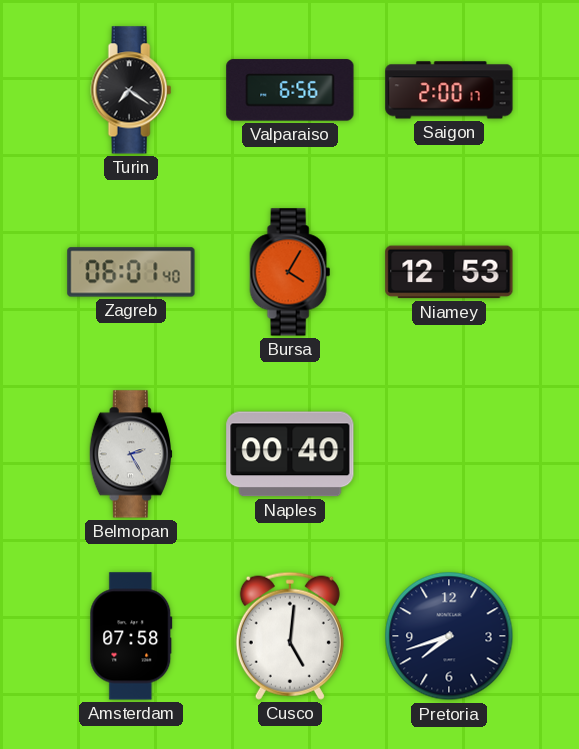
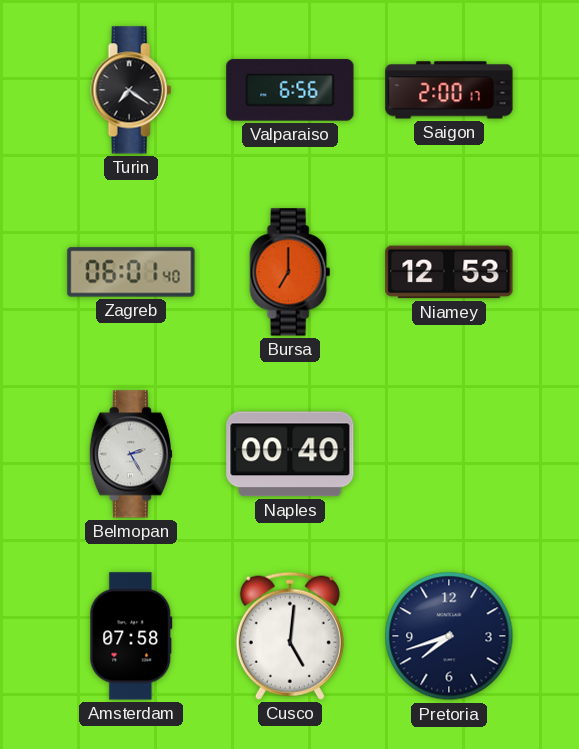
Bursa: 4:05 -> 7:00
